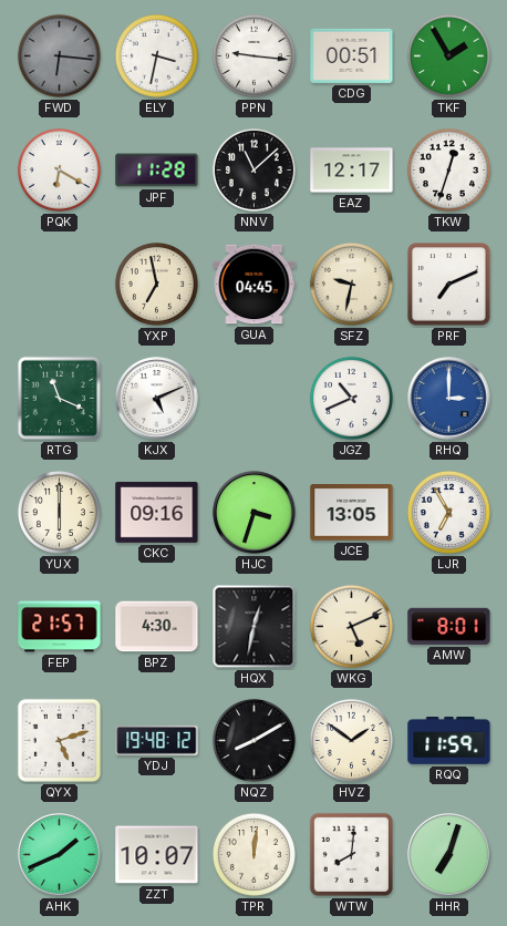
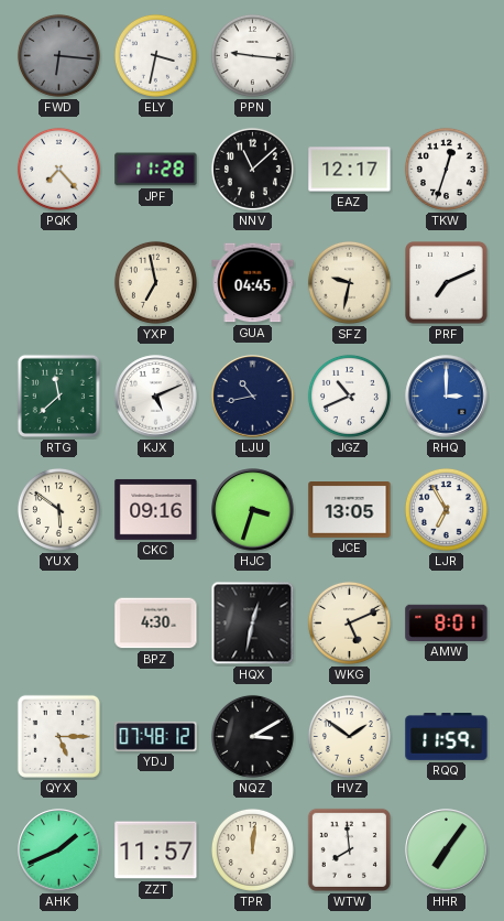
CDG: 00:51 -> none
TKF: 1:55 -> none
PQK: 6:20 -> 7:23
RTG: 11:19 -> 11:38
LJU: none -> 10:43
YUX: 6:00 -> 5:51
FEP: 21:57 -> none
QYX: 5:12 -> 5:15
YDJ: 19:48 -> 07:48
NQZ: 8:10 -> 3:10
ZZT: 10:07 -> 11:57
WTW: 8:01 -> 7:59
HHR: 7:03 -> 7:06
